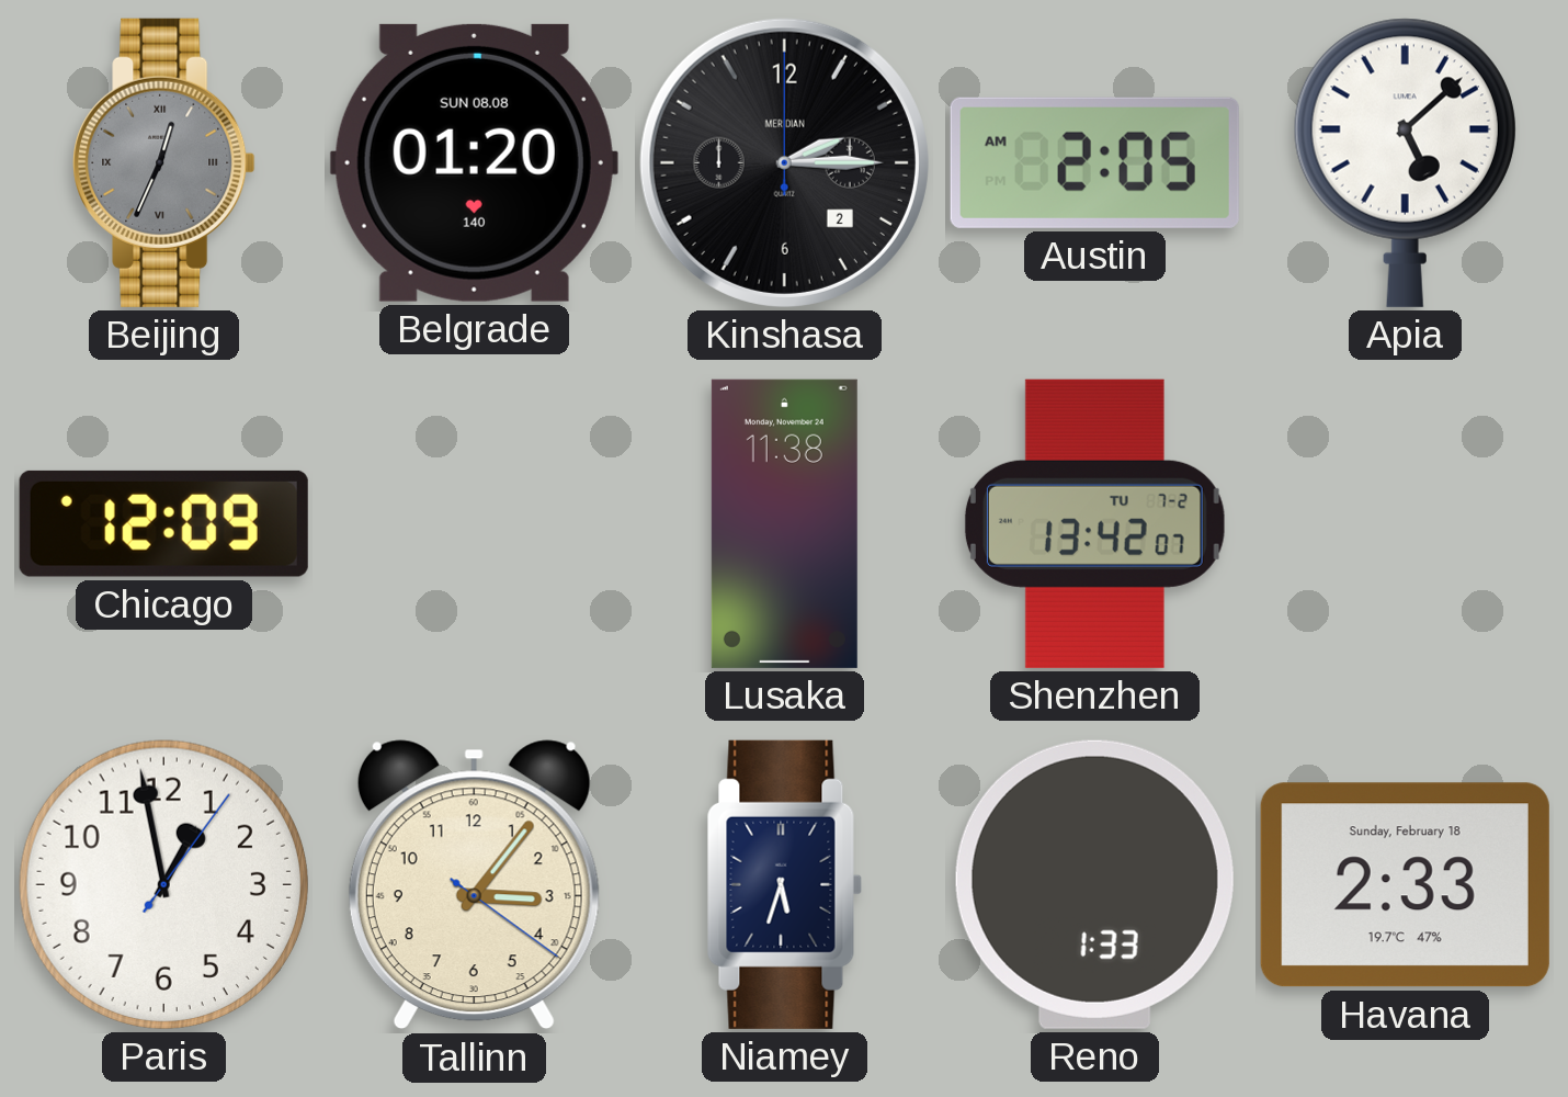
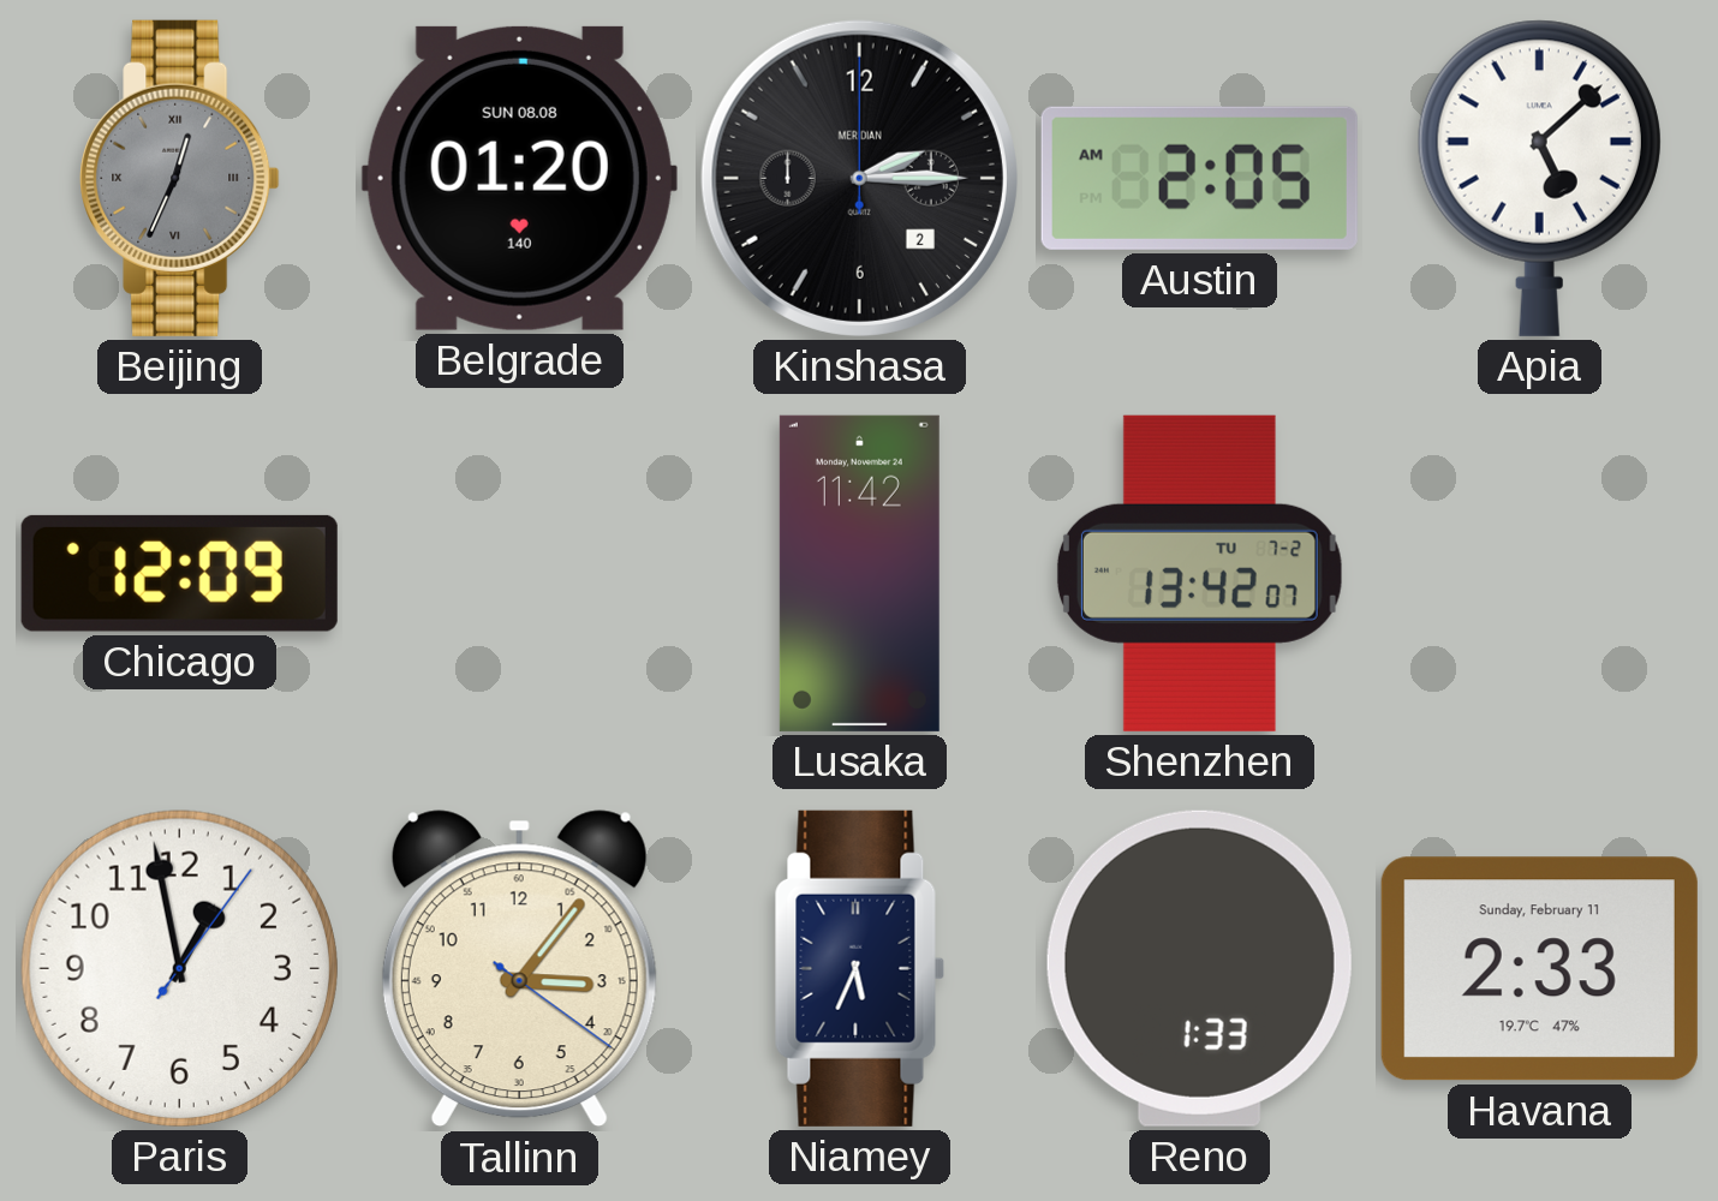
Lusaka: 11:38 -> 11:42
Niamey: 5:33 -> 5:34
Havana date: Sunday, February 18 -> Sunday, February 11
